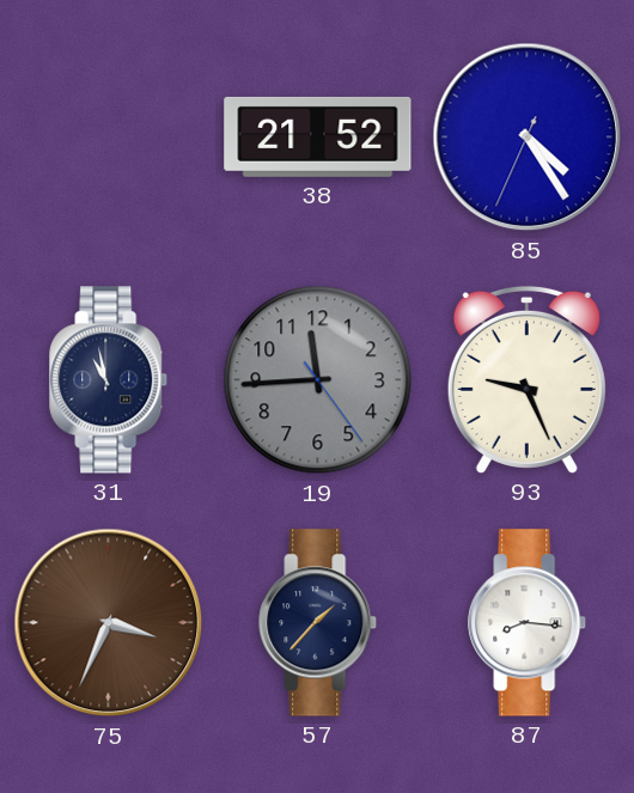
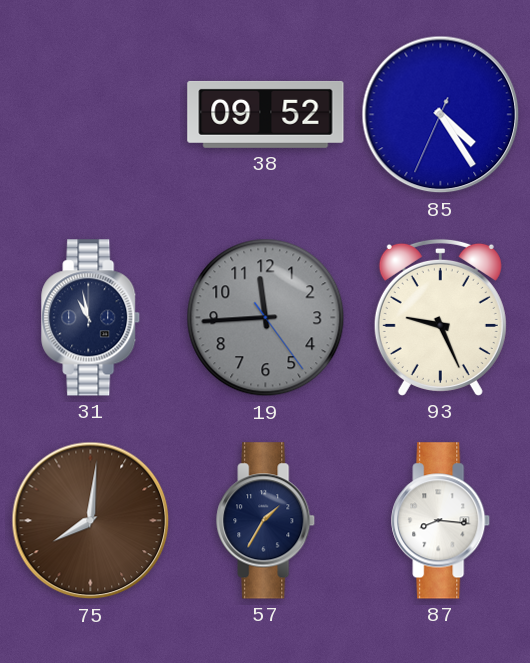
38: 21:52 -> 09:52
75: 3:34 -> 8:01
57: 1:37 -> 1:35
